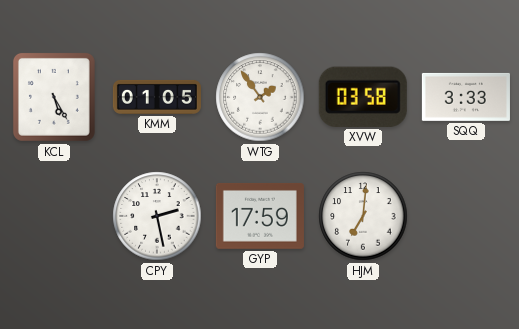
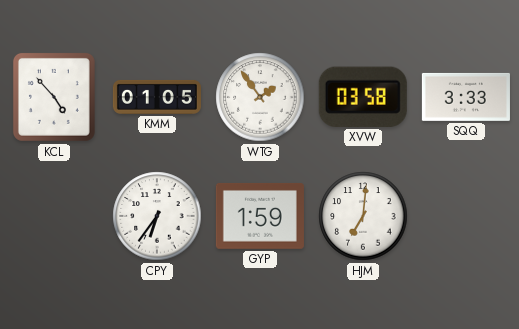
KCL: 5:25 -> 4:53
CPY: 2:28 -> 6:36
GYP: 17:59 -> 1:59
